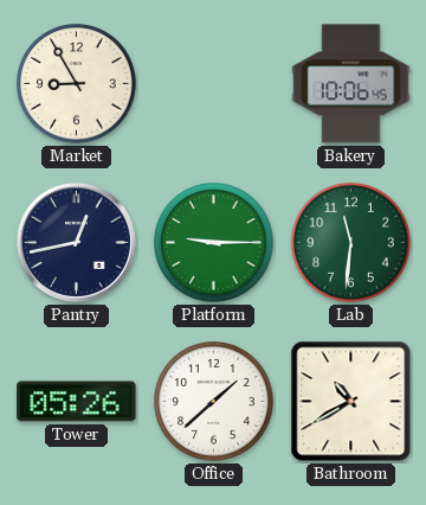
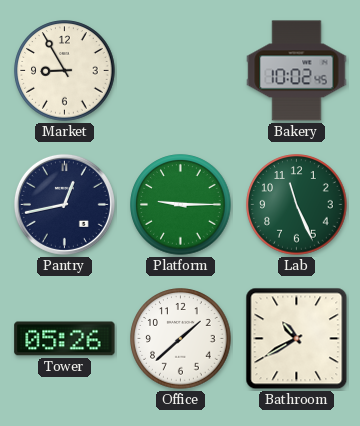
Bakery: 10:06 -> 10:02
Lab: 11:31 -> 11:26
